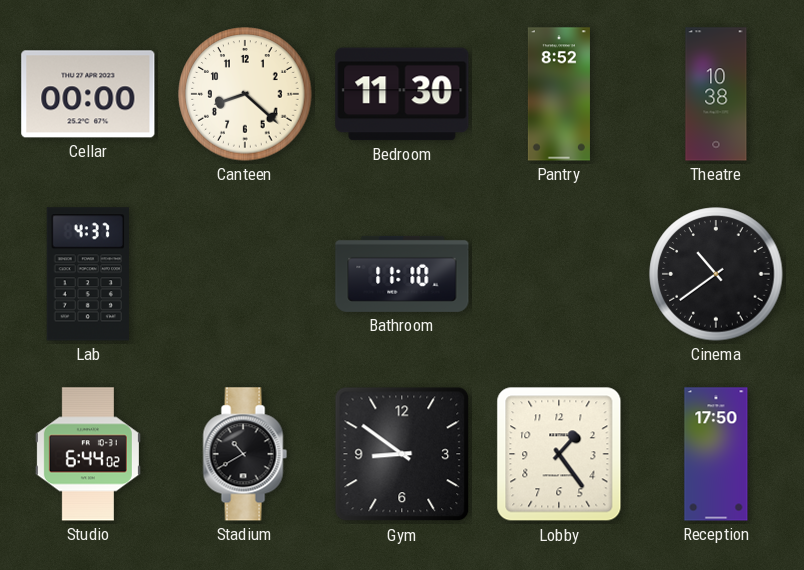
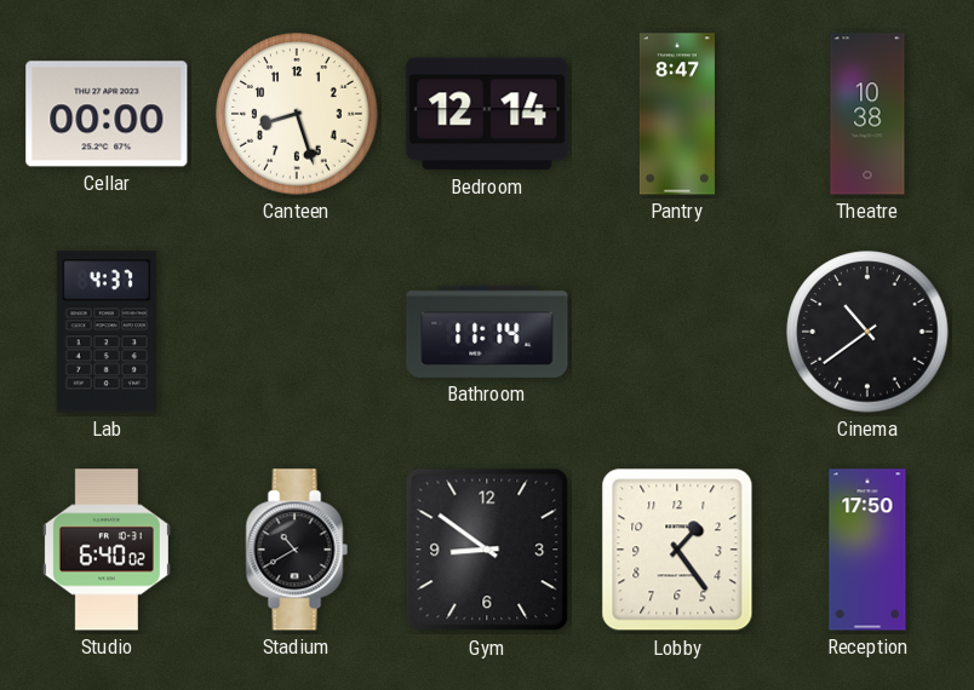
Canteen: 8:22 -> 8:27
Bedroom: 11:30 -> 12:14
Pantry: 8:52 -> 8:47
Bathroom: 11:10 -> 11:14
Studio: 6:44 -> 6:40
